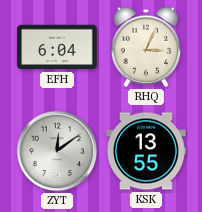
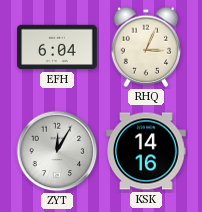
ZYT: 12:09 -> 12:05
KSK: 13:55 -> 14:16
